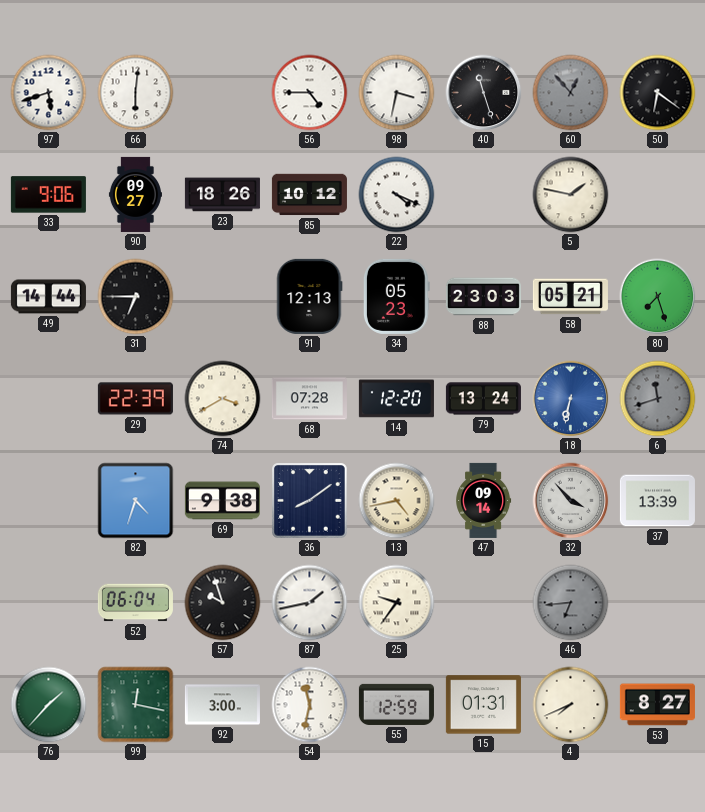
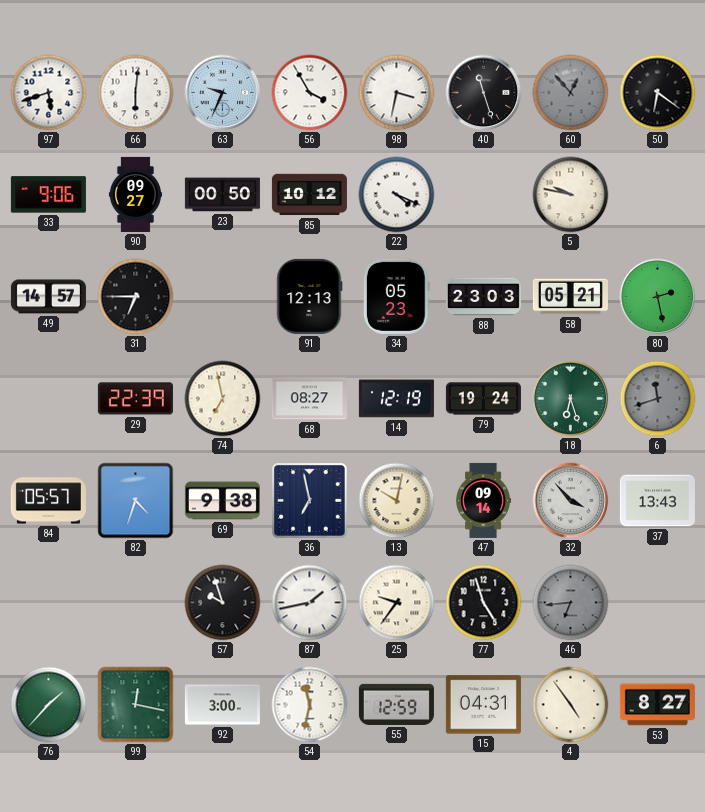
63: none -> 9:34
56: 4:45 -> 3:55
23: 18:26 -> 00:50
5: 1:47 -> 9:47
49: 14:44 -> 14:57
80: 7:27 -> 2:28
74: 3:40 -> 6:58
68: 07:28 -> 08:27
14: 12:20 -> 12:19
79: 13:24 -> 19:24
18: 6:32 -> 6:27
18 dial: blue -> green
84: none -> 05:57
36: 8:09 -> 6:58
13: 4:43 -> 10:02
37: 13:39 -> 13:43
52: 06:04 -> none
77: none -> 4:57
15: 01:31 -> 04:31
4: 7:41 -> 4:54
